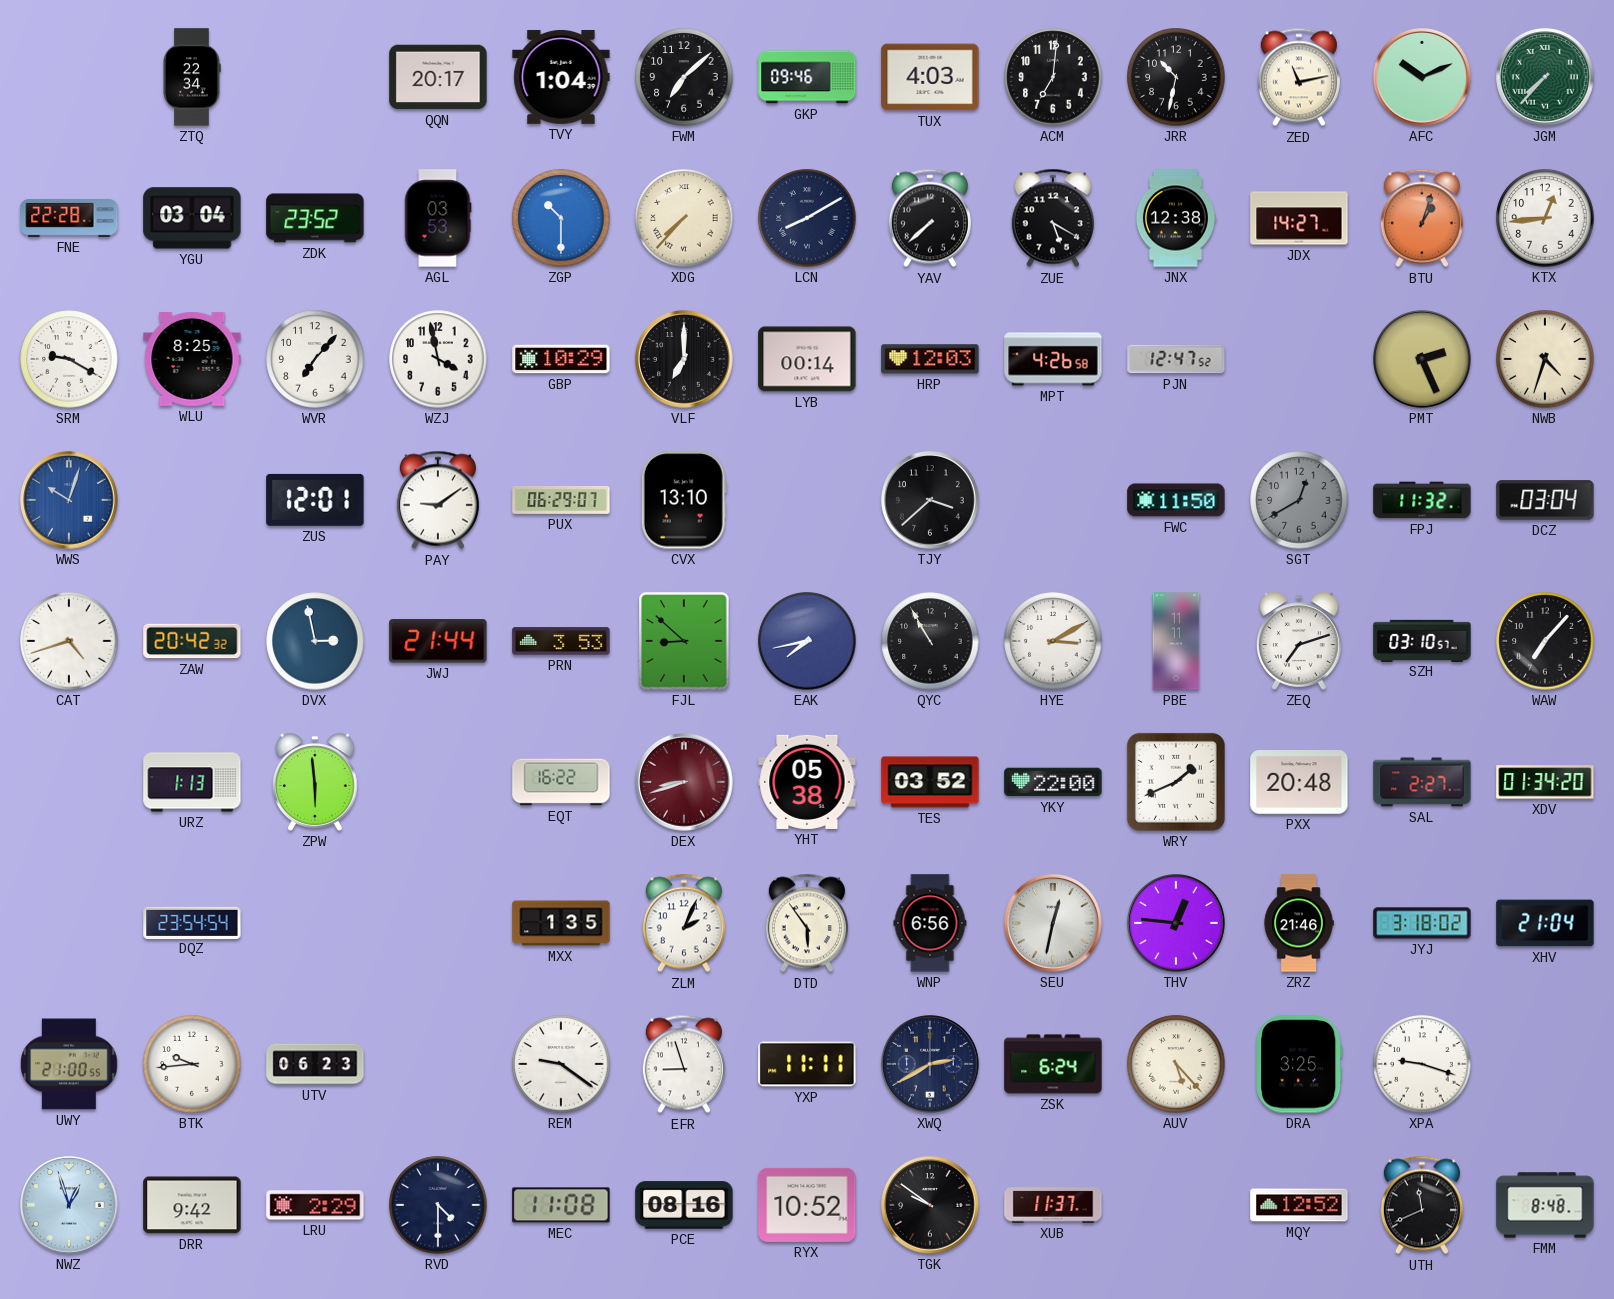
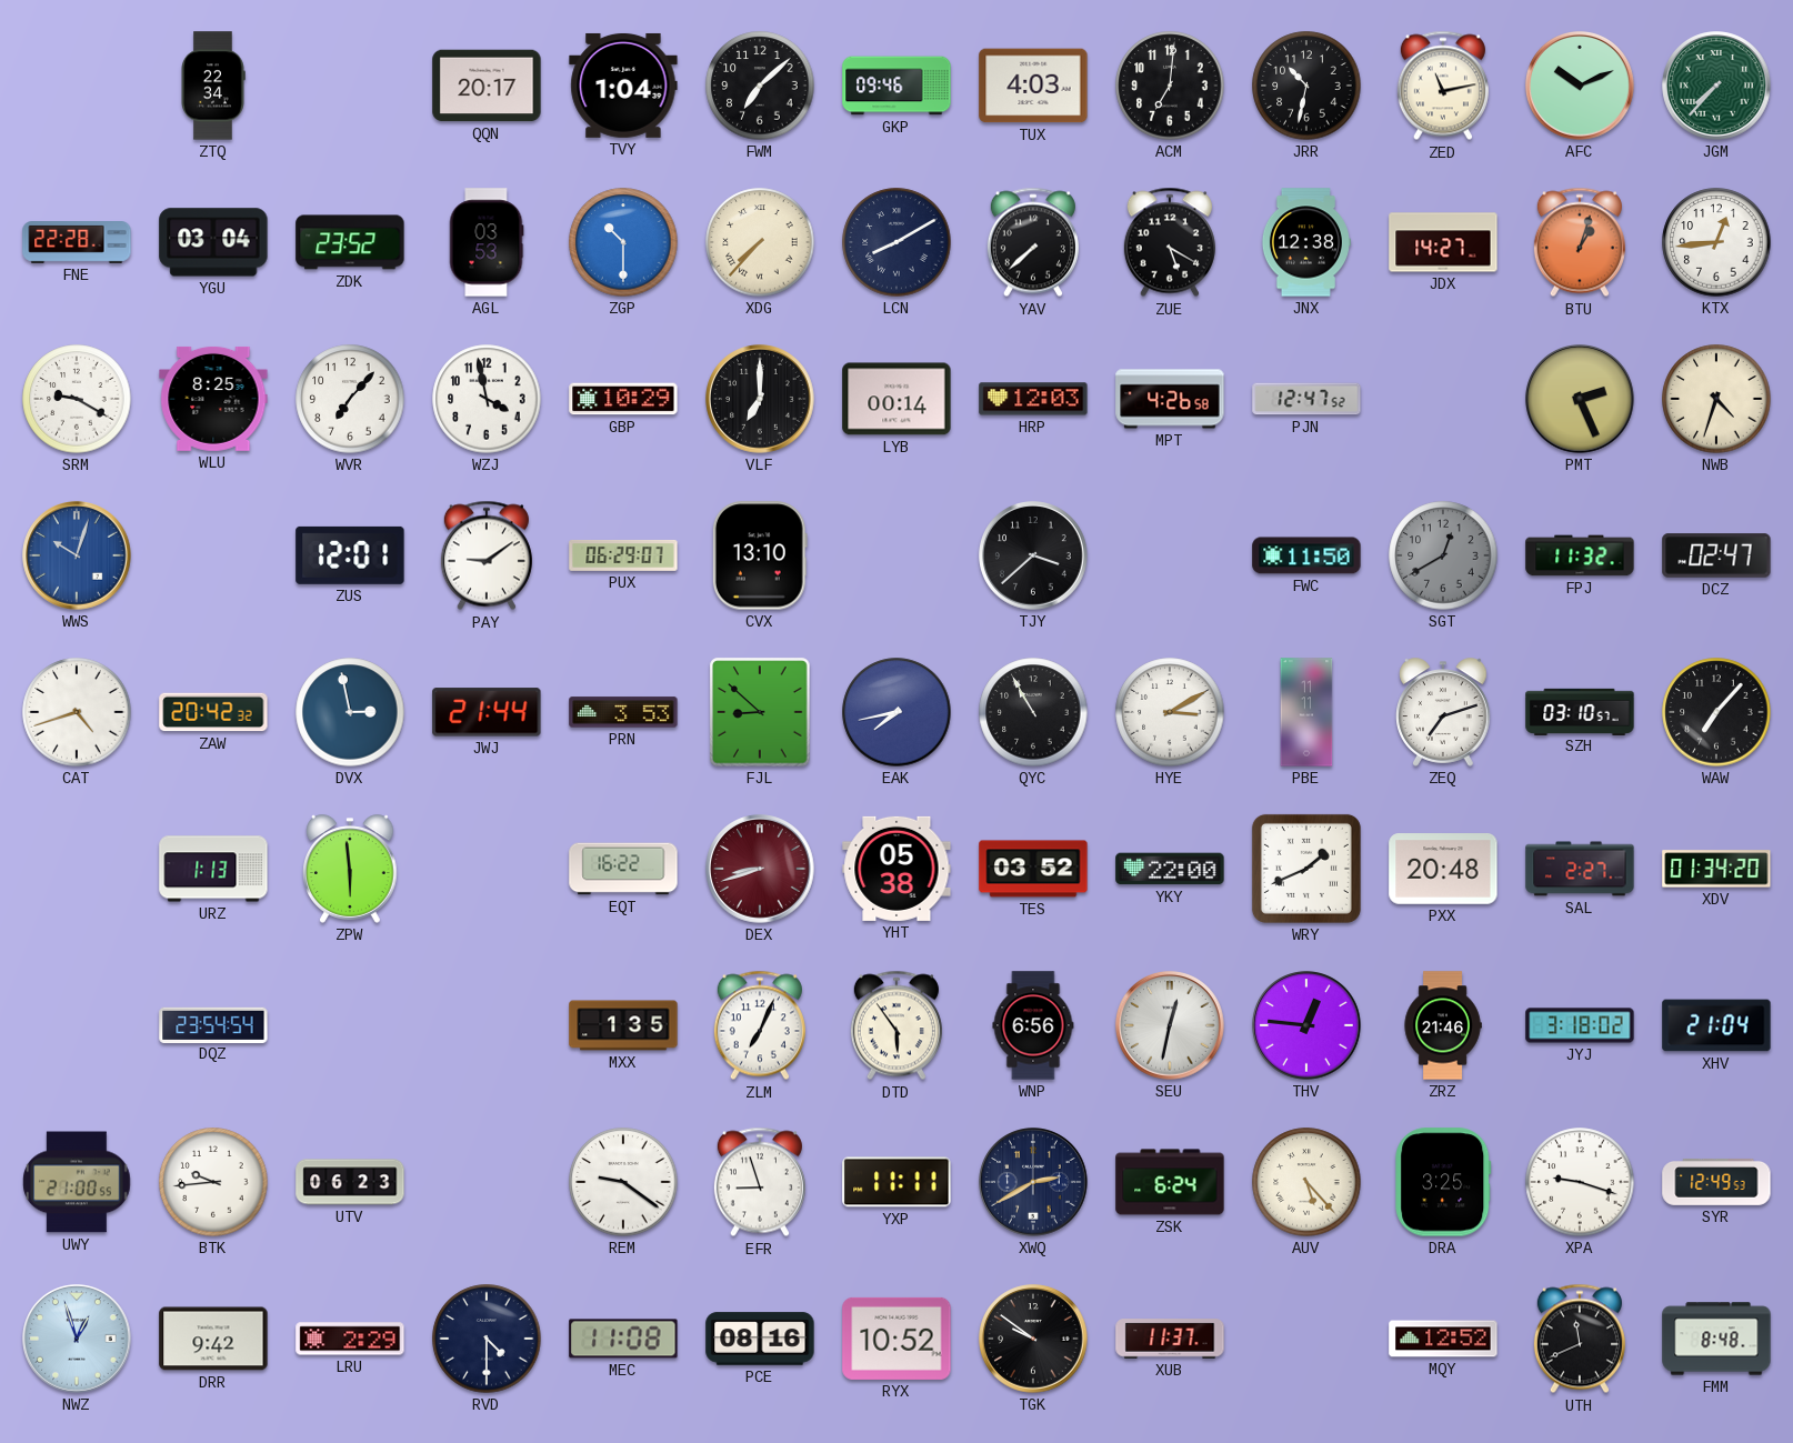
DCZ: 03:04 -> 02:47
ZLM: 2:04 -> 7:04
SYR: none -> 12:49
